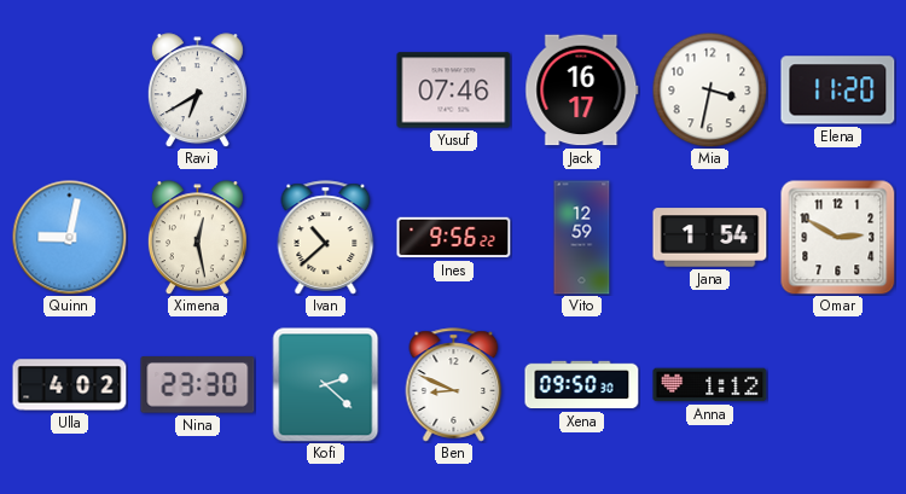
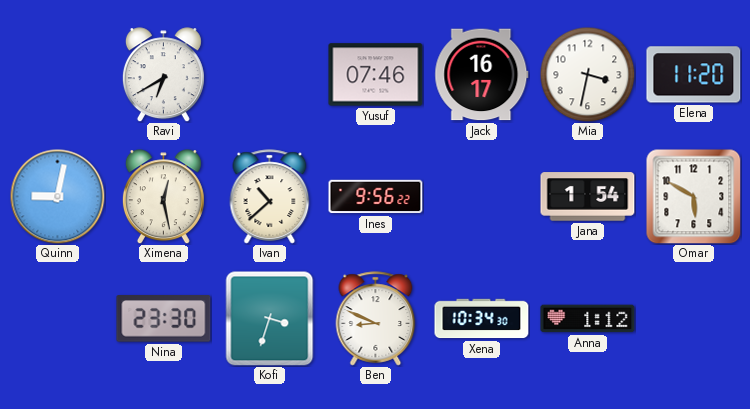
Vito: 12:59 -> none
Omar: 2:50 -> 5:50
Ulla: 4:02 -> none
Kofi: 2:22 -> 3:33
Xena: 09:50 -> 10:34
